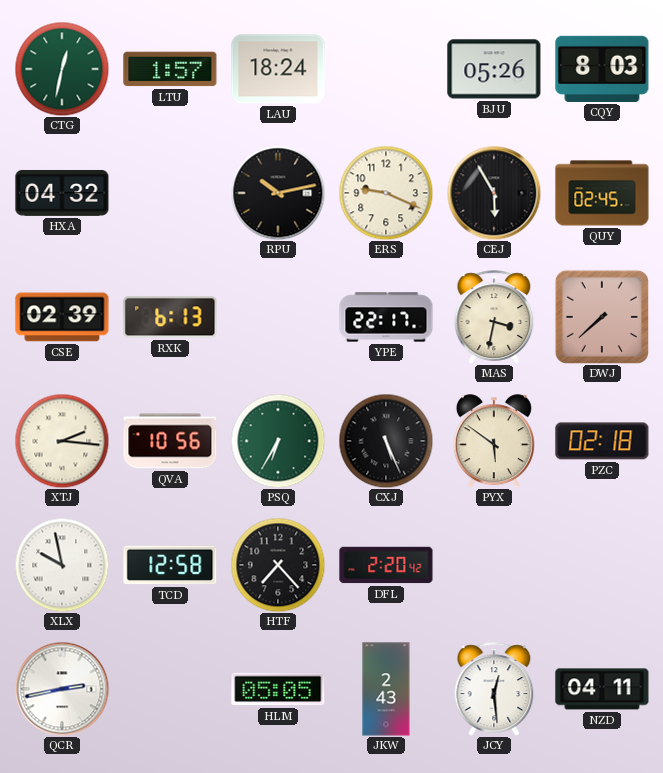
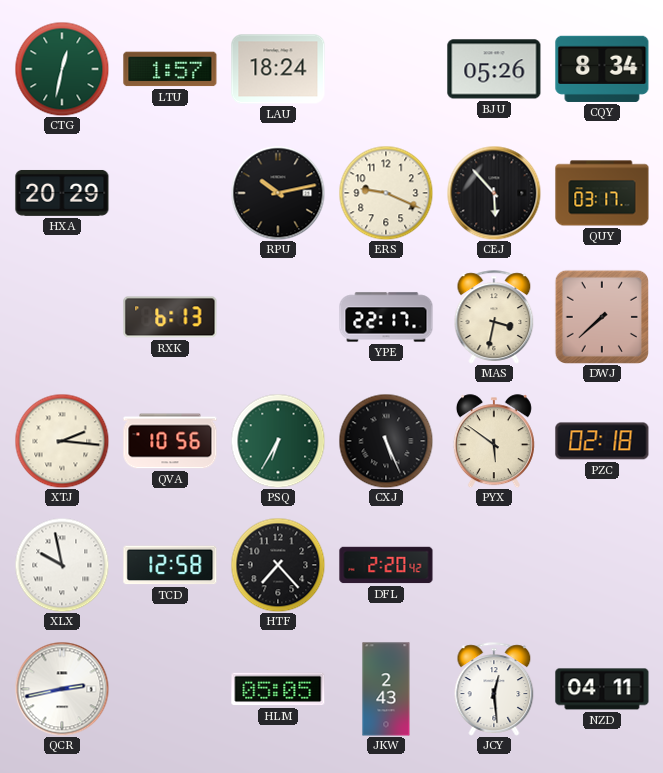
CQY: 8:03 -> 8:34
HXA: 04:32 -> 20:29
CEJ: 5:55 -> 5:53
QUY: 02:45 -> 03:17
CSE: 02:39 -> none
